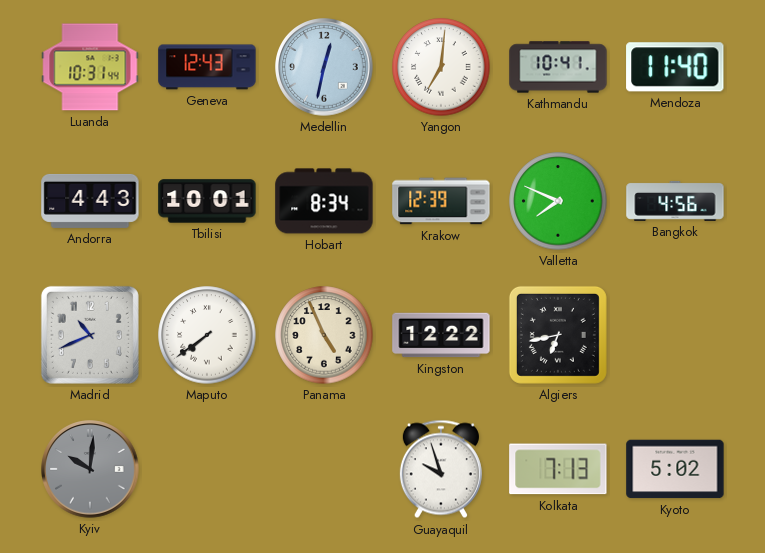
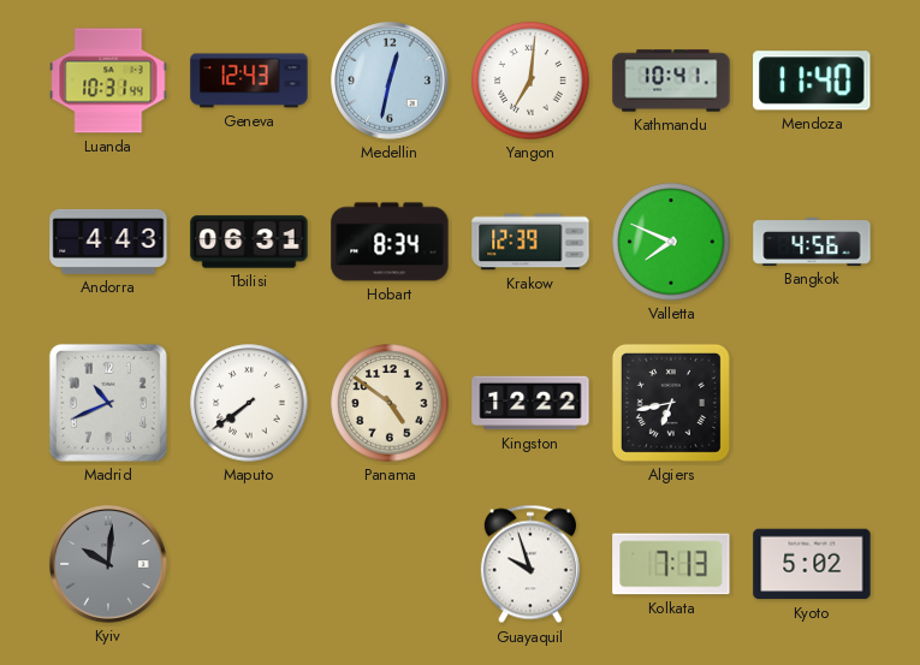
Tbilisi: 10:01 -> 06:31
Panama: 4:56 -> 4:51
